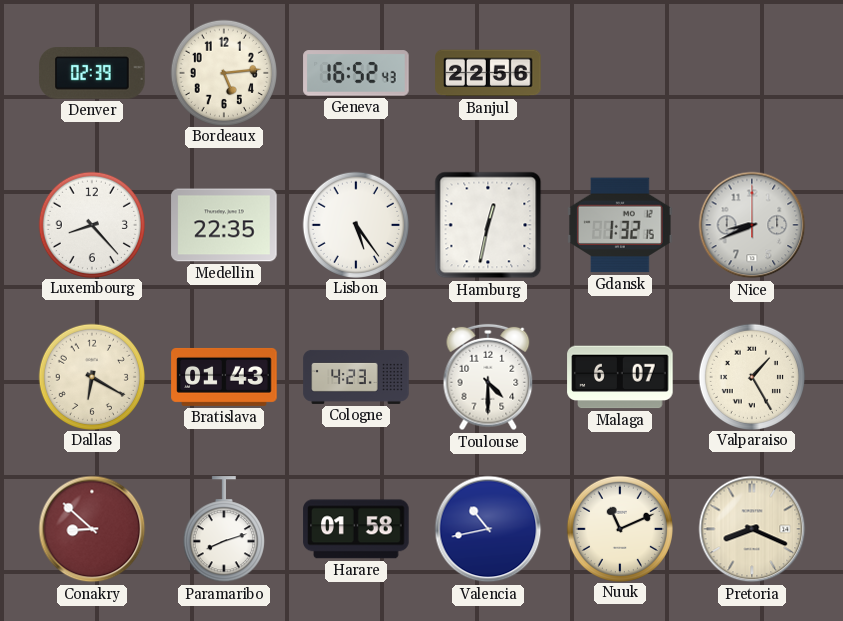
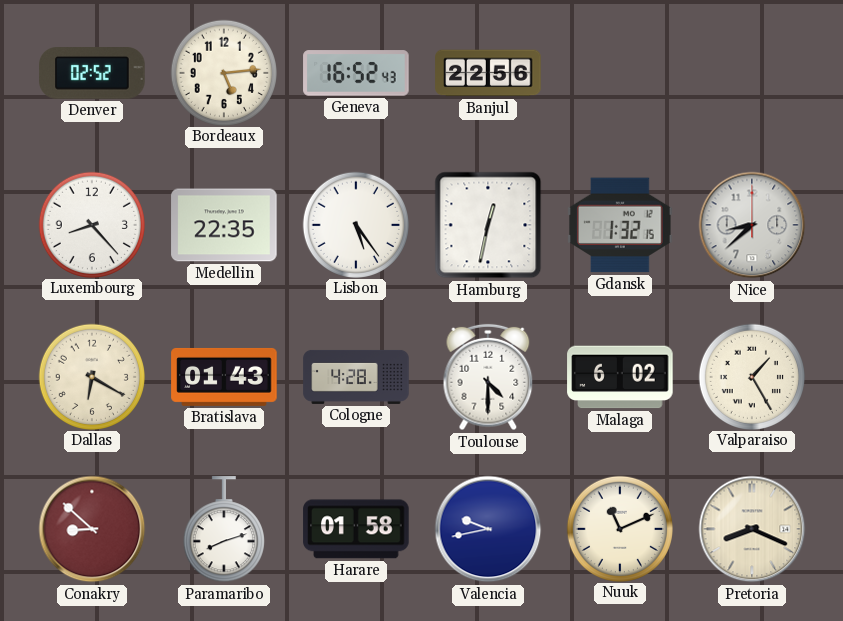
Denver: 02:39 -> 02:52
Nice: 8:41 -> 8:38
Cologne: 4:23 -> 4:28
Malaga: 6:07 -> 6:02
Valencia: 10:43 -> 9:43
